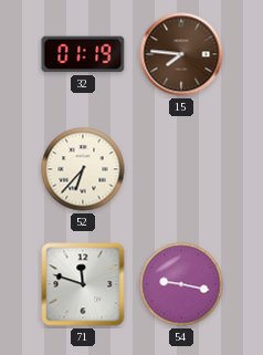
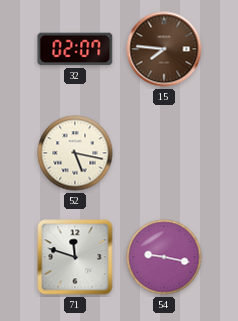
32: 01:19 -> 02:07
52: 6:37 -> 5:17
